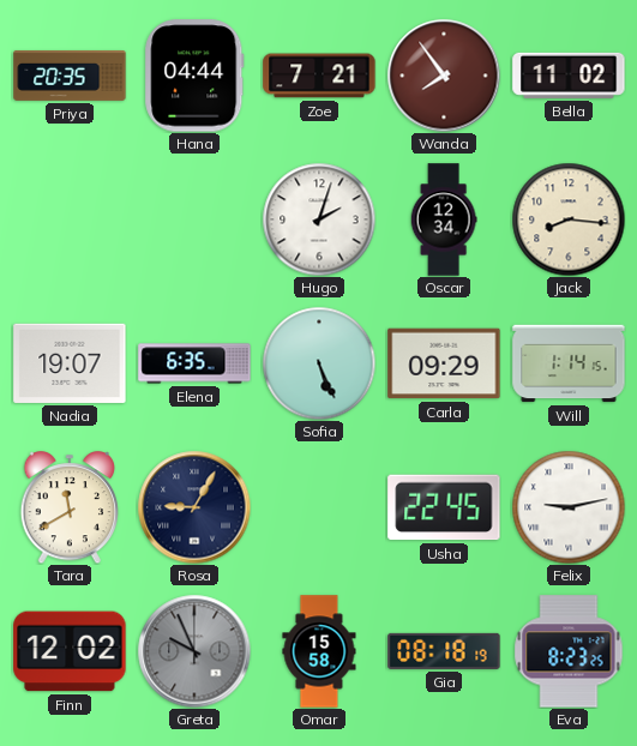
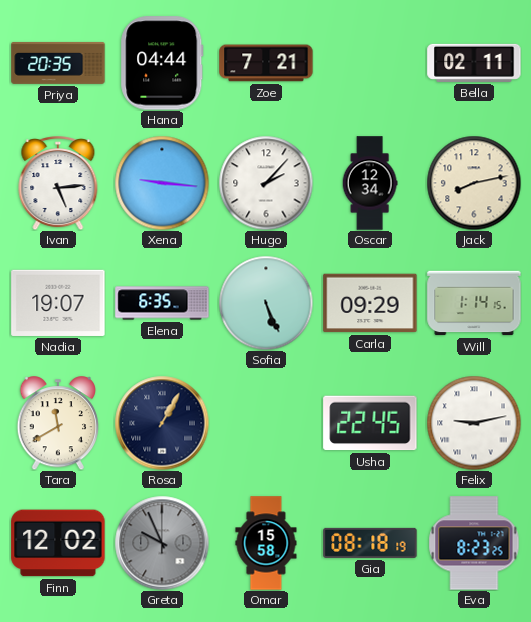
Wanda: 7:54 -> none
Bella: 11:02 -> 02:11
Ivan: none -> 5:14
Xena: none -> 9:16
Hugo: 2:03 -> 2:07
Jack: 8:16 -> 8:13
Rosa: 9:05 -> 1:05
